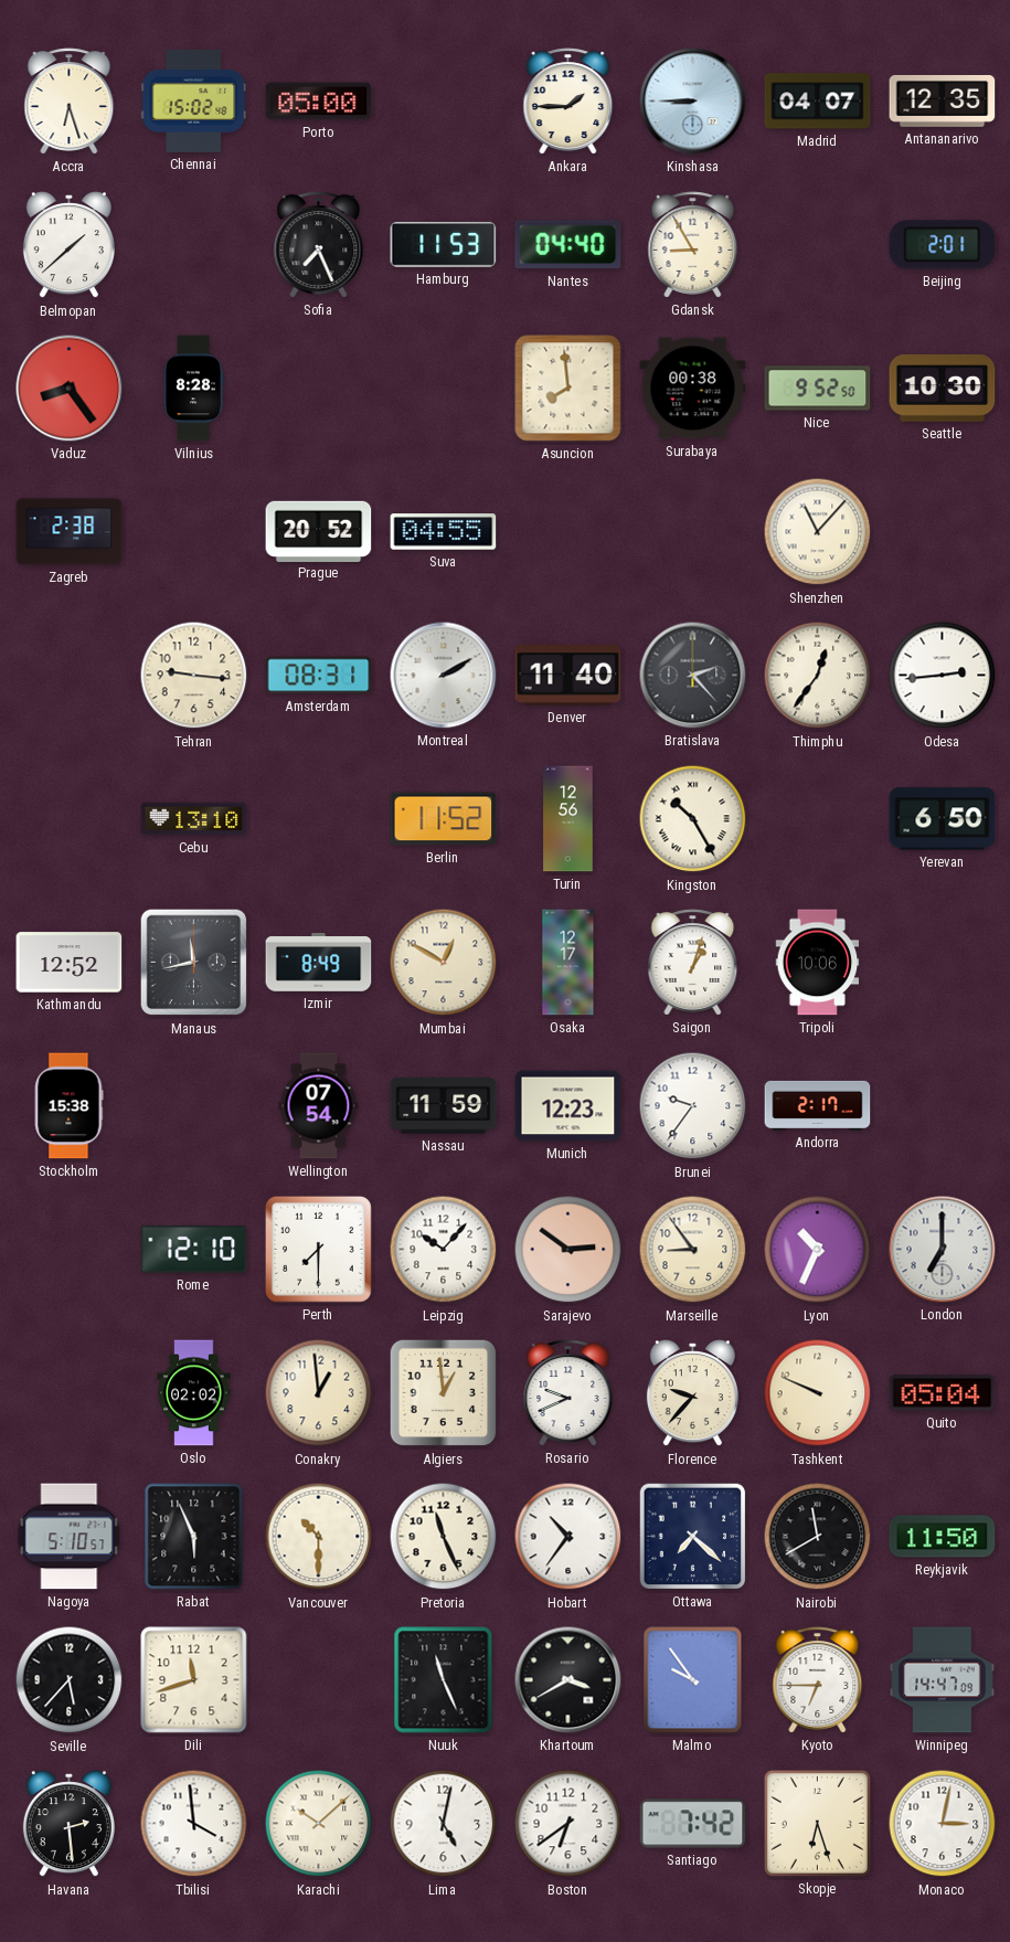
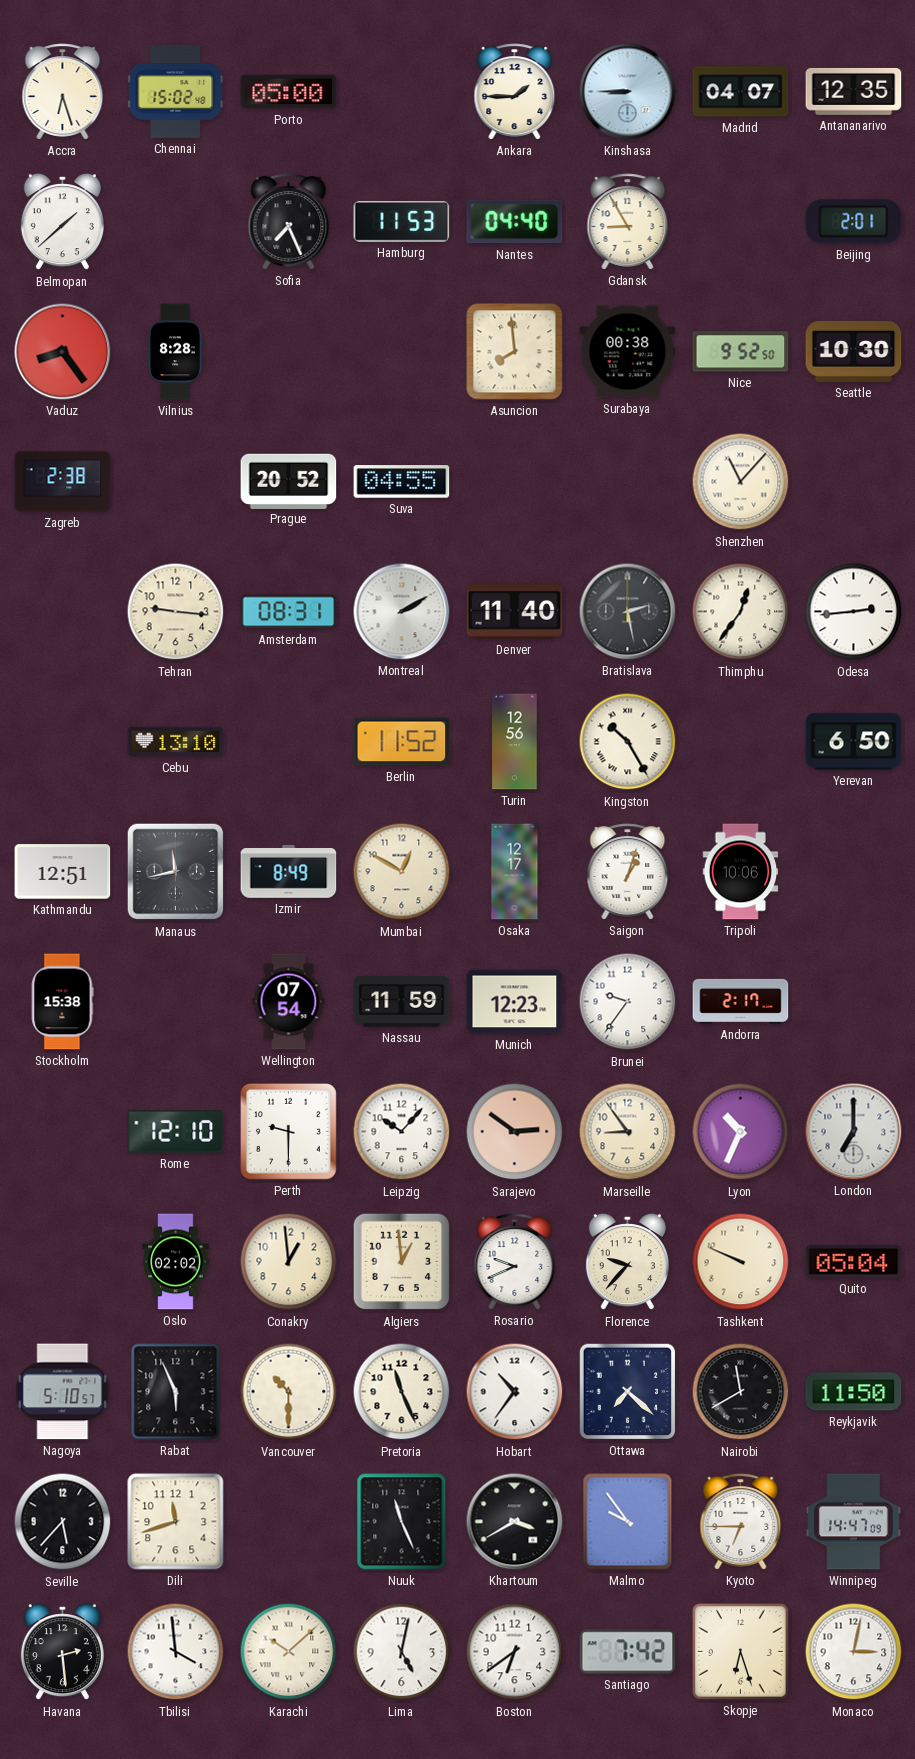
Bratislava: 2:23 -> 2:28
Kathmandu: 12:52 -> 12:51
Perth: 7:30 -> 9:30
